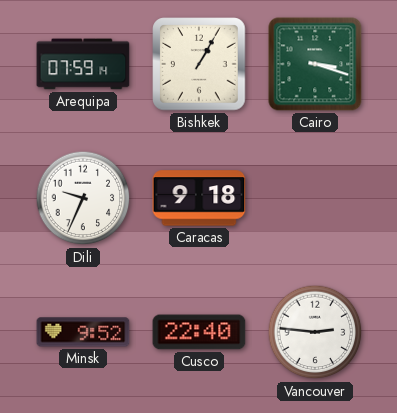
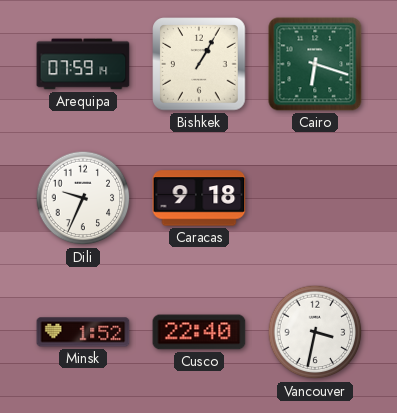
Cairo: 3:18 -> 6:18
Minsk: 9:52 -> 1:52
Vancouver: 2:46 -> 3:32
